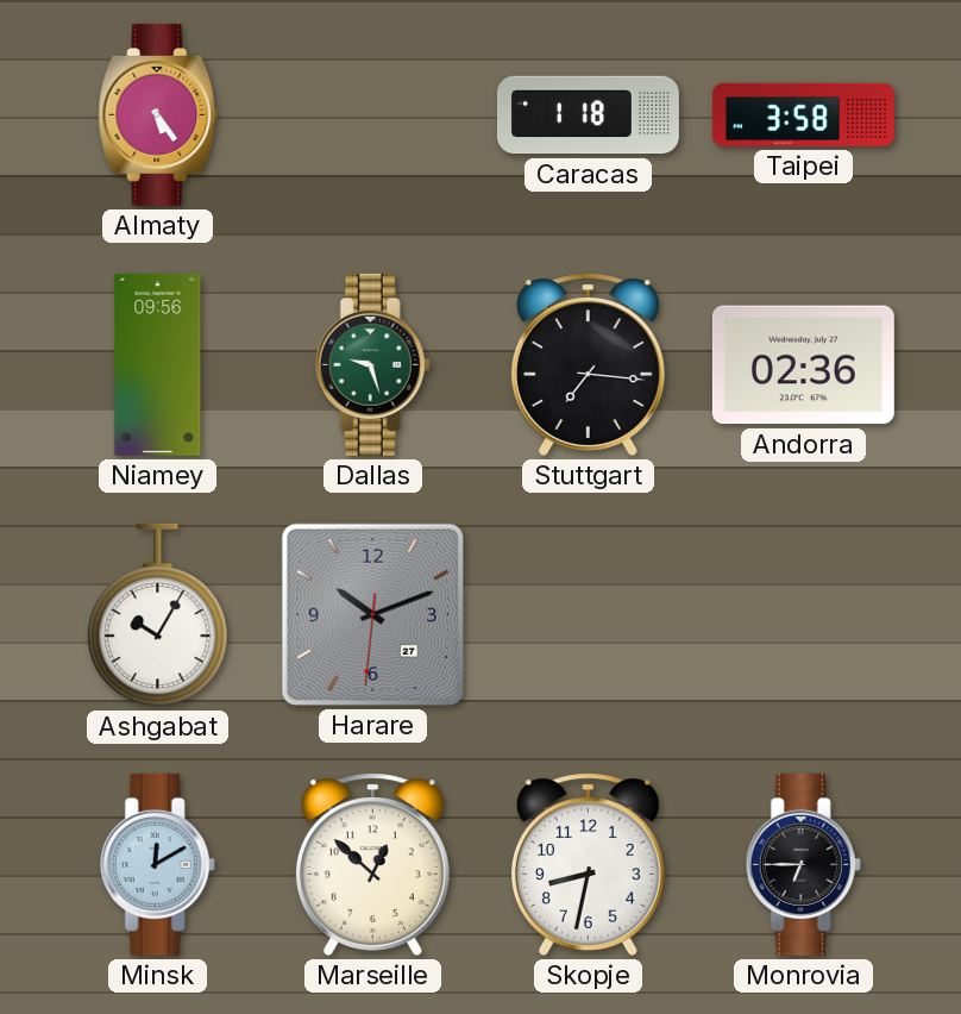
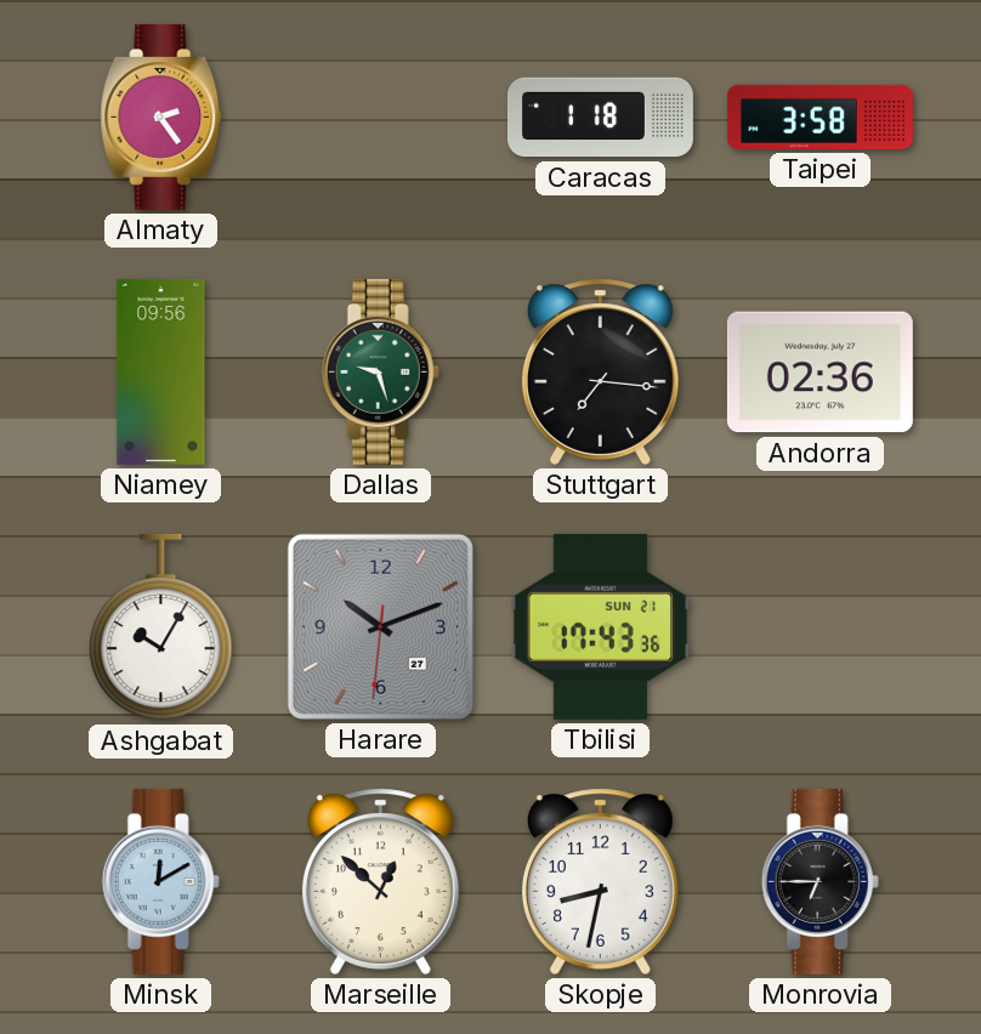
Almaty: 5:24 -> 2:24
Tbilisi: none -> 17:43
